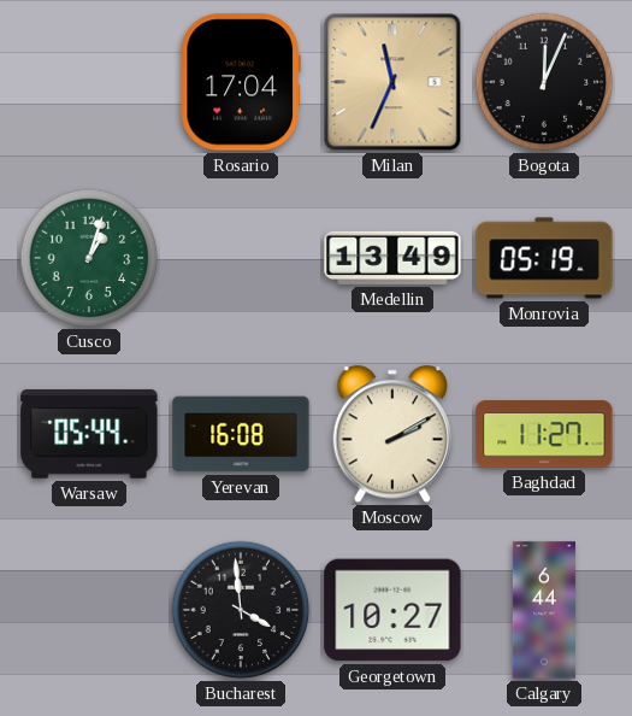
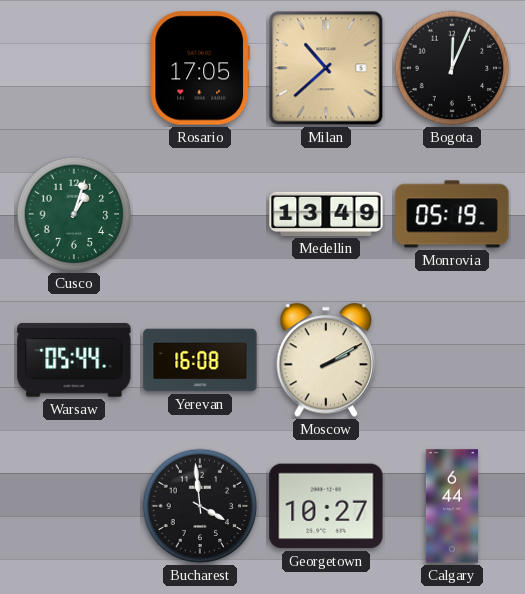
Rosario: 17:04 -> 17:05
Milan: 11:34 -> 10:38
Baghdad: 11:27 -> none
